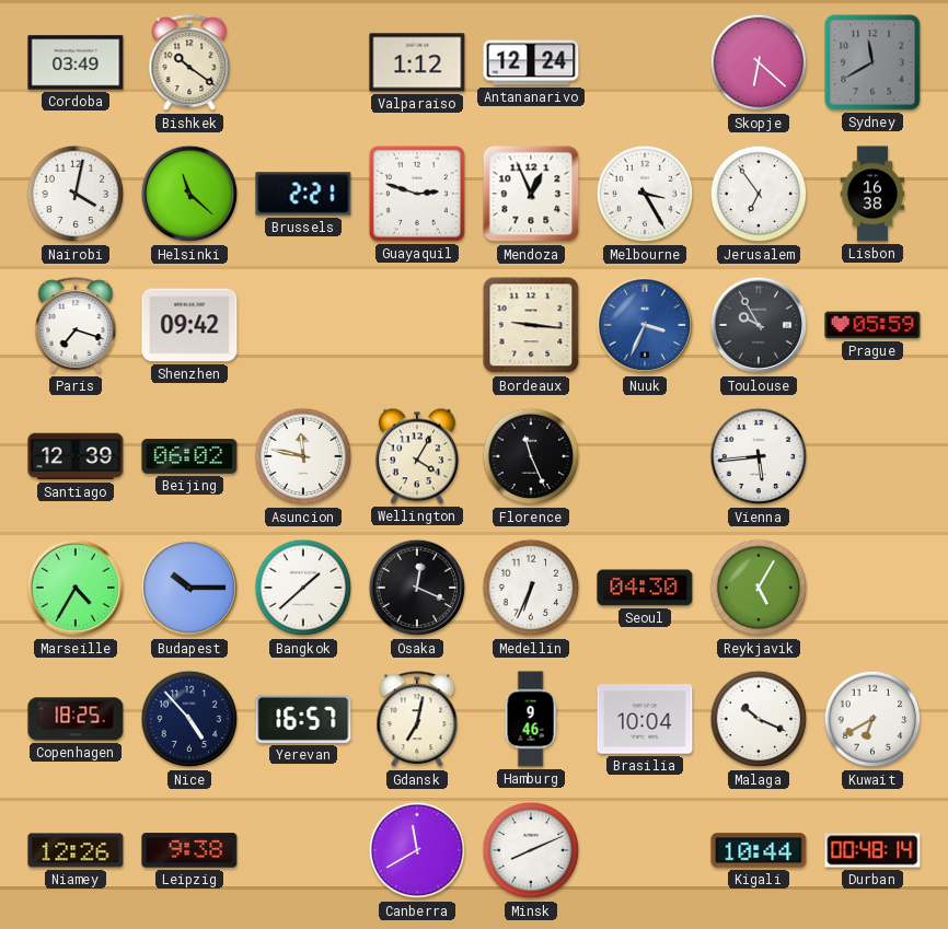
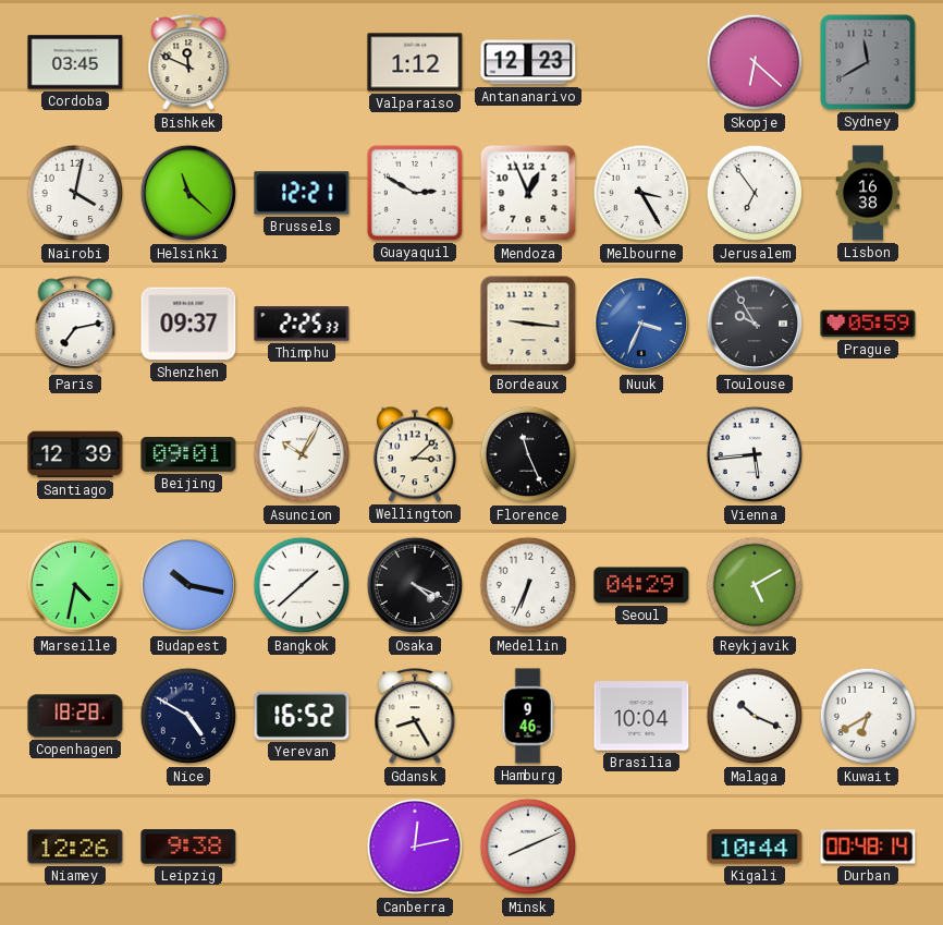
Cordoba: 03:49 -> 03:45
Bishkek: 10:21 -> 11:49
Antananarivo: 12:24 -> 12:23
Brussels: 2:21 -> 12:21
Guayaquil: 2:48 -> 2:50
Paris: 7:18 -> 7:13
Shenzhen: 09:42 -> 09:37
Thimphu: none -> 2:25
Beijing: 06:02 -> 09:01
Asuncion: 11:47 -> 10:05
Wellington: 4:05 -> 3:08
Marseille: 4:35 -> 4:32
Budapest: 10:15 -> 10:17
Osaka: 12:19 -> 4:19
Seoul: 04:30 -> 04:29
Reykjavik: 5:05 -> 5:10
Copenhagen: 18:25 -> 18:28
Nice: 4:53 -> 4:50
Yerevan: 16:57 -> 16:52
Gdansk: 7:02 -> 8:25
Canberra: 11:40 -> 12:13
